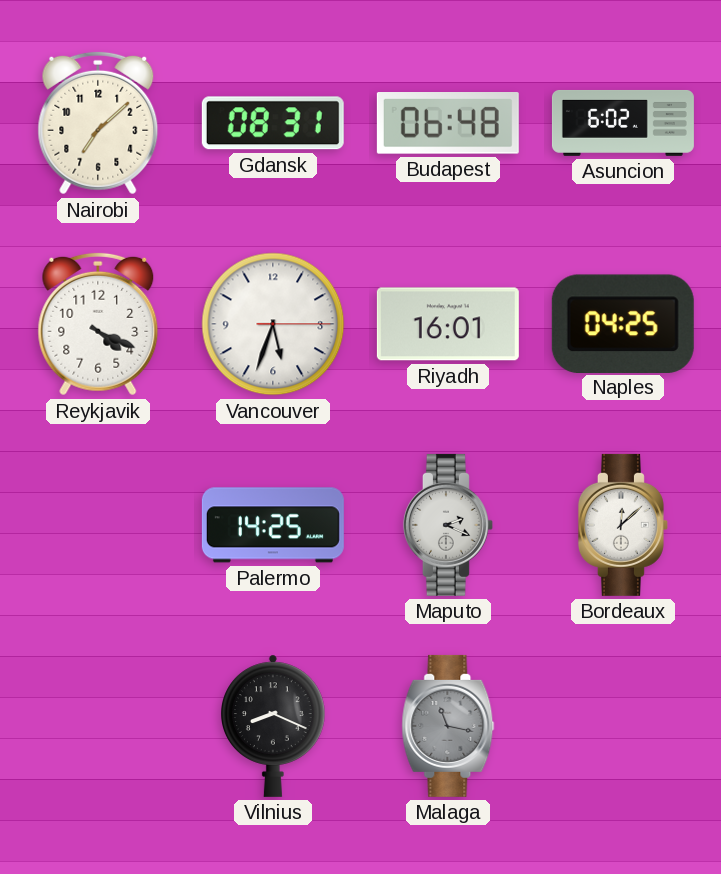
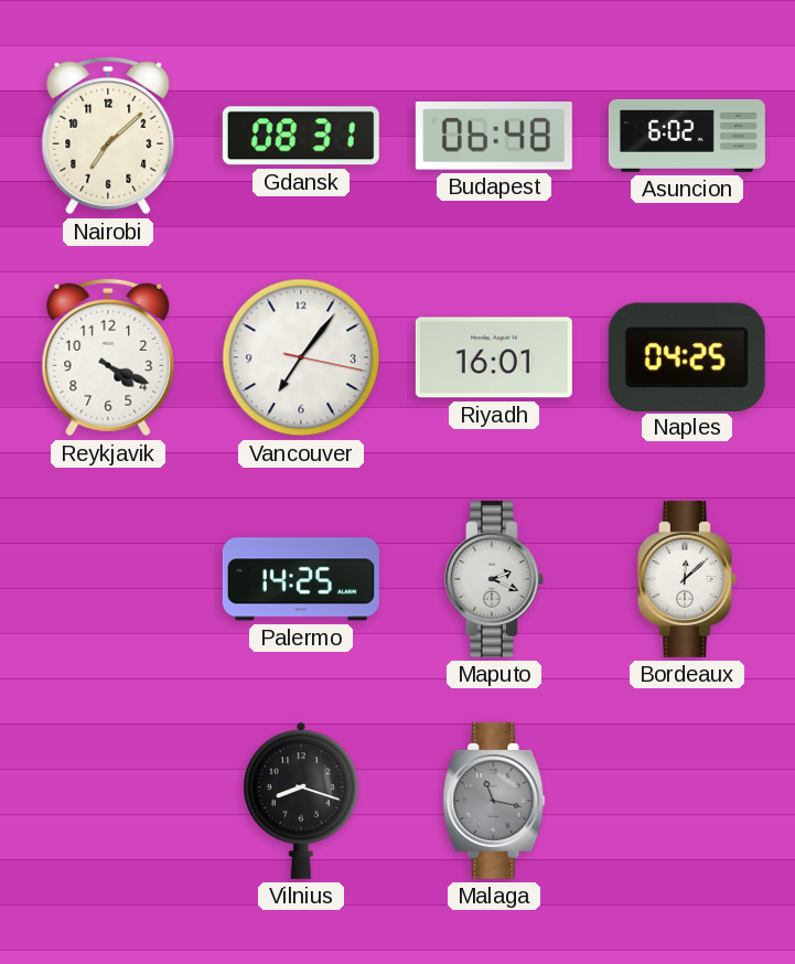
Vancouver: 5:33 -> 7:06
Vilnius: 8:19 -> 8:18
